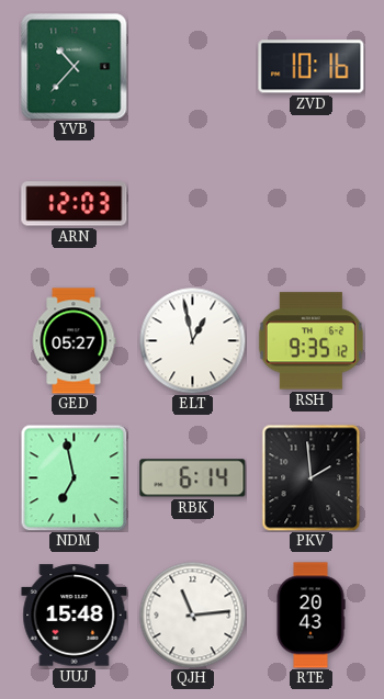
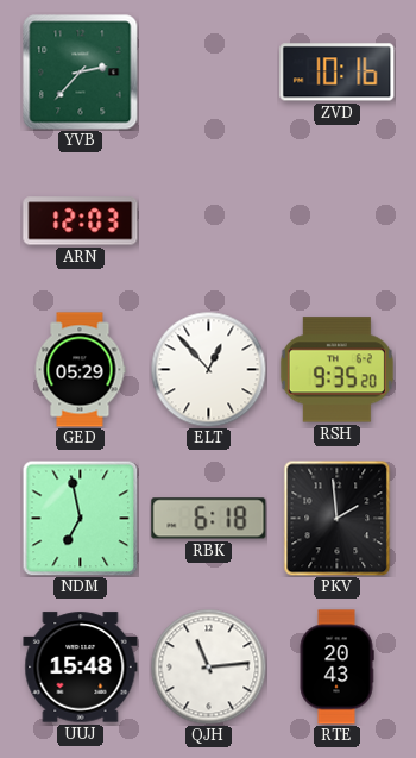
YVB: 10:37 -> 2:37
GED: 05:27 -> 05:29
ELT: 12:58 -> 12:53
RSH: 9:35:12 -> 9:35:20
RBK: 6:14 -> 6:18
